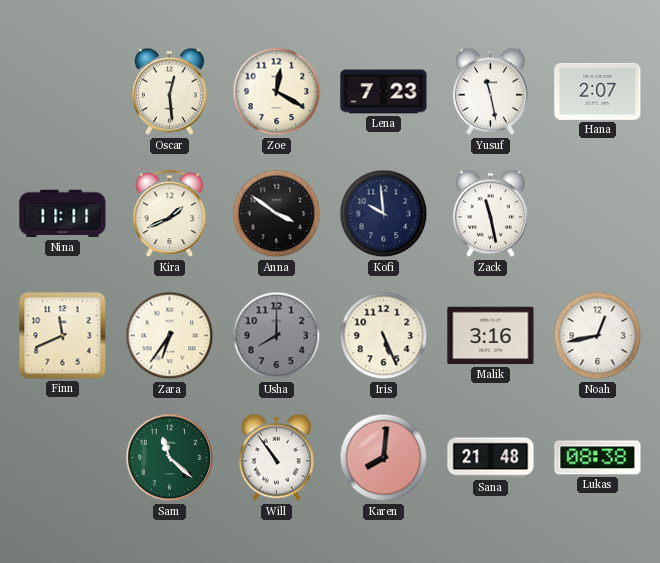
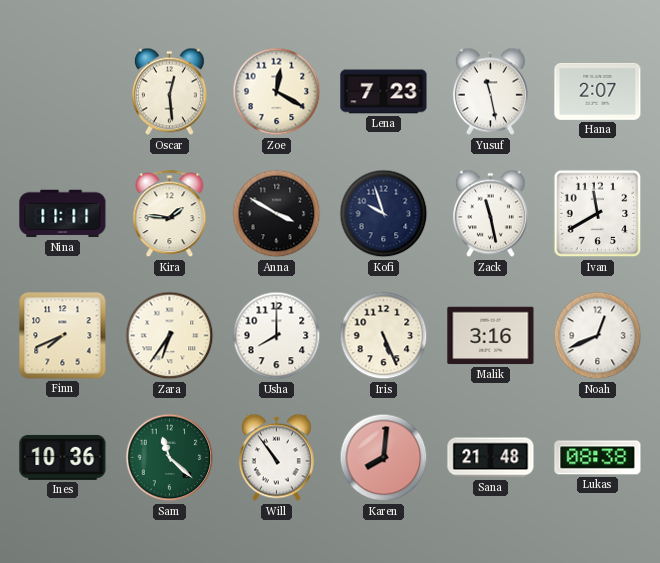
Kira: 1:41 -> 1:46
Anna: 3:51 -> 3:50
Kofi: 9:59 -> 9:57
Ivan: none -> 11:40
Finn: 11:41 -> 7:41
Usha dial: grey -> white
Noah: 12:43 -> 12:41
Ines: none -> 10:36
